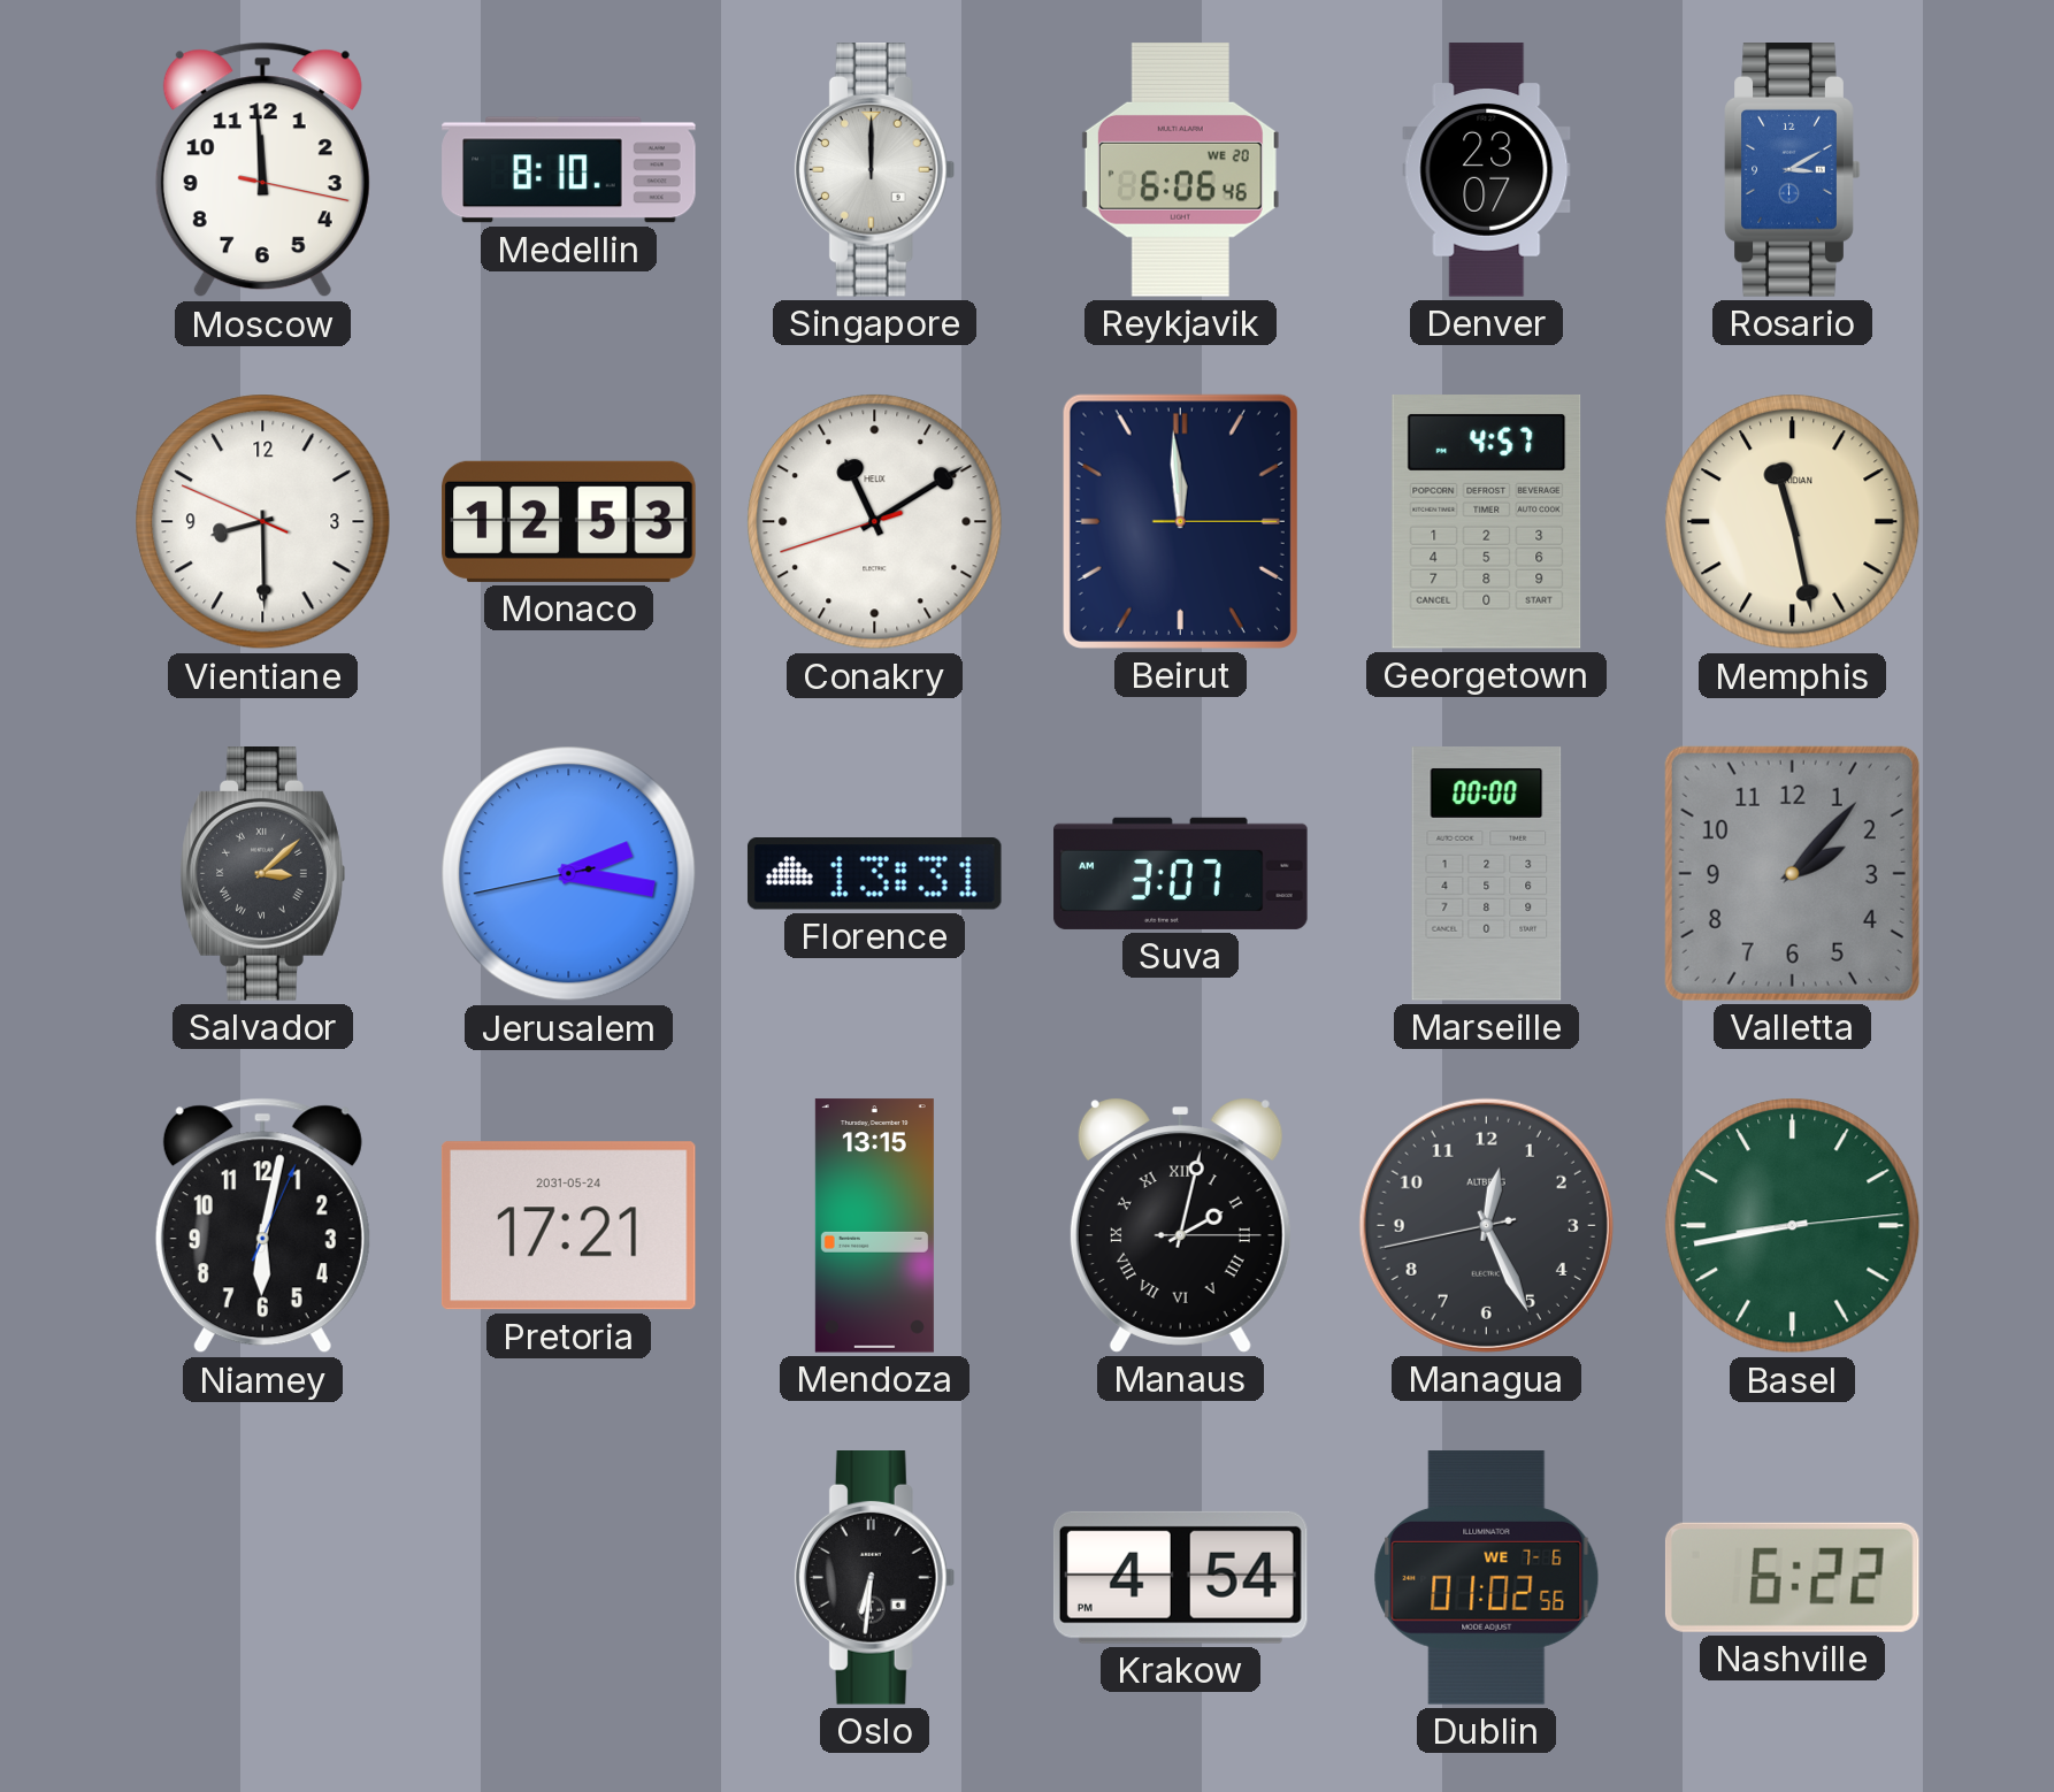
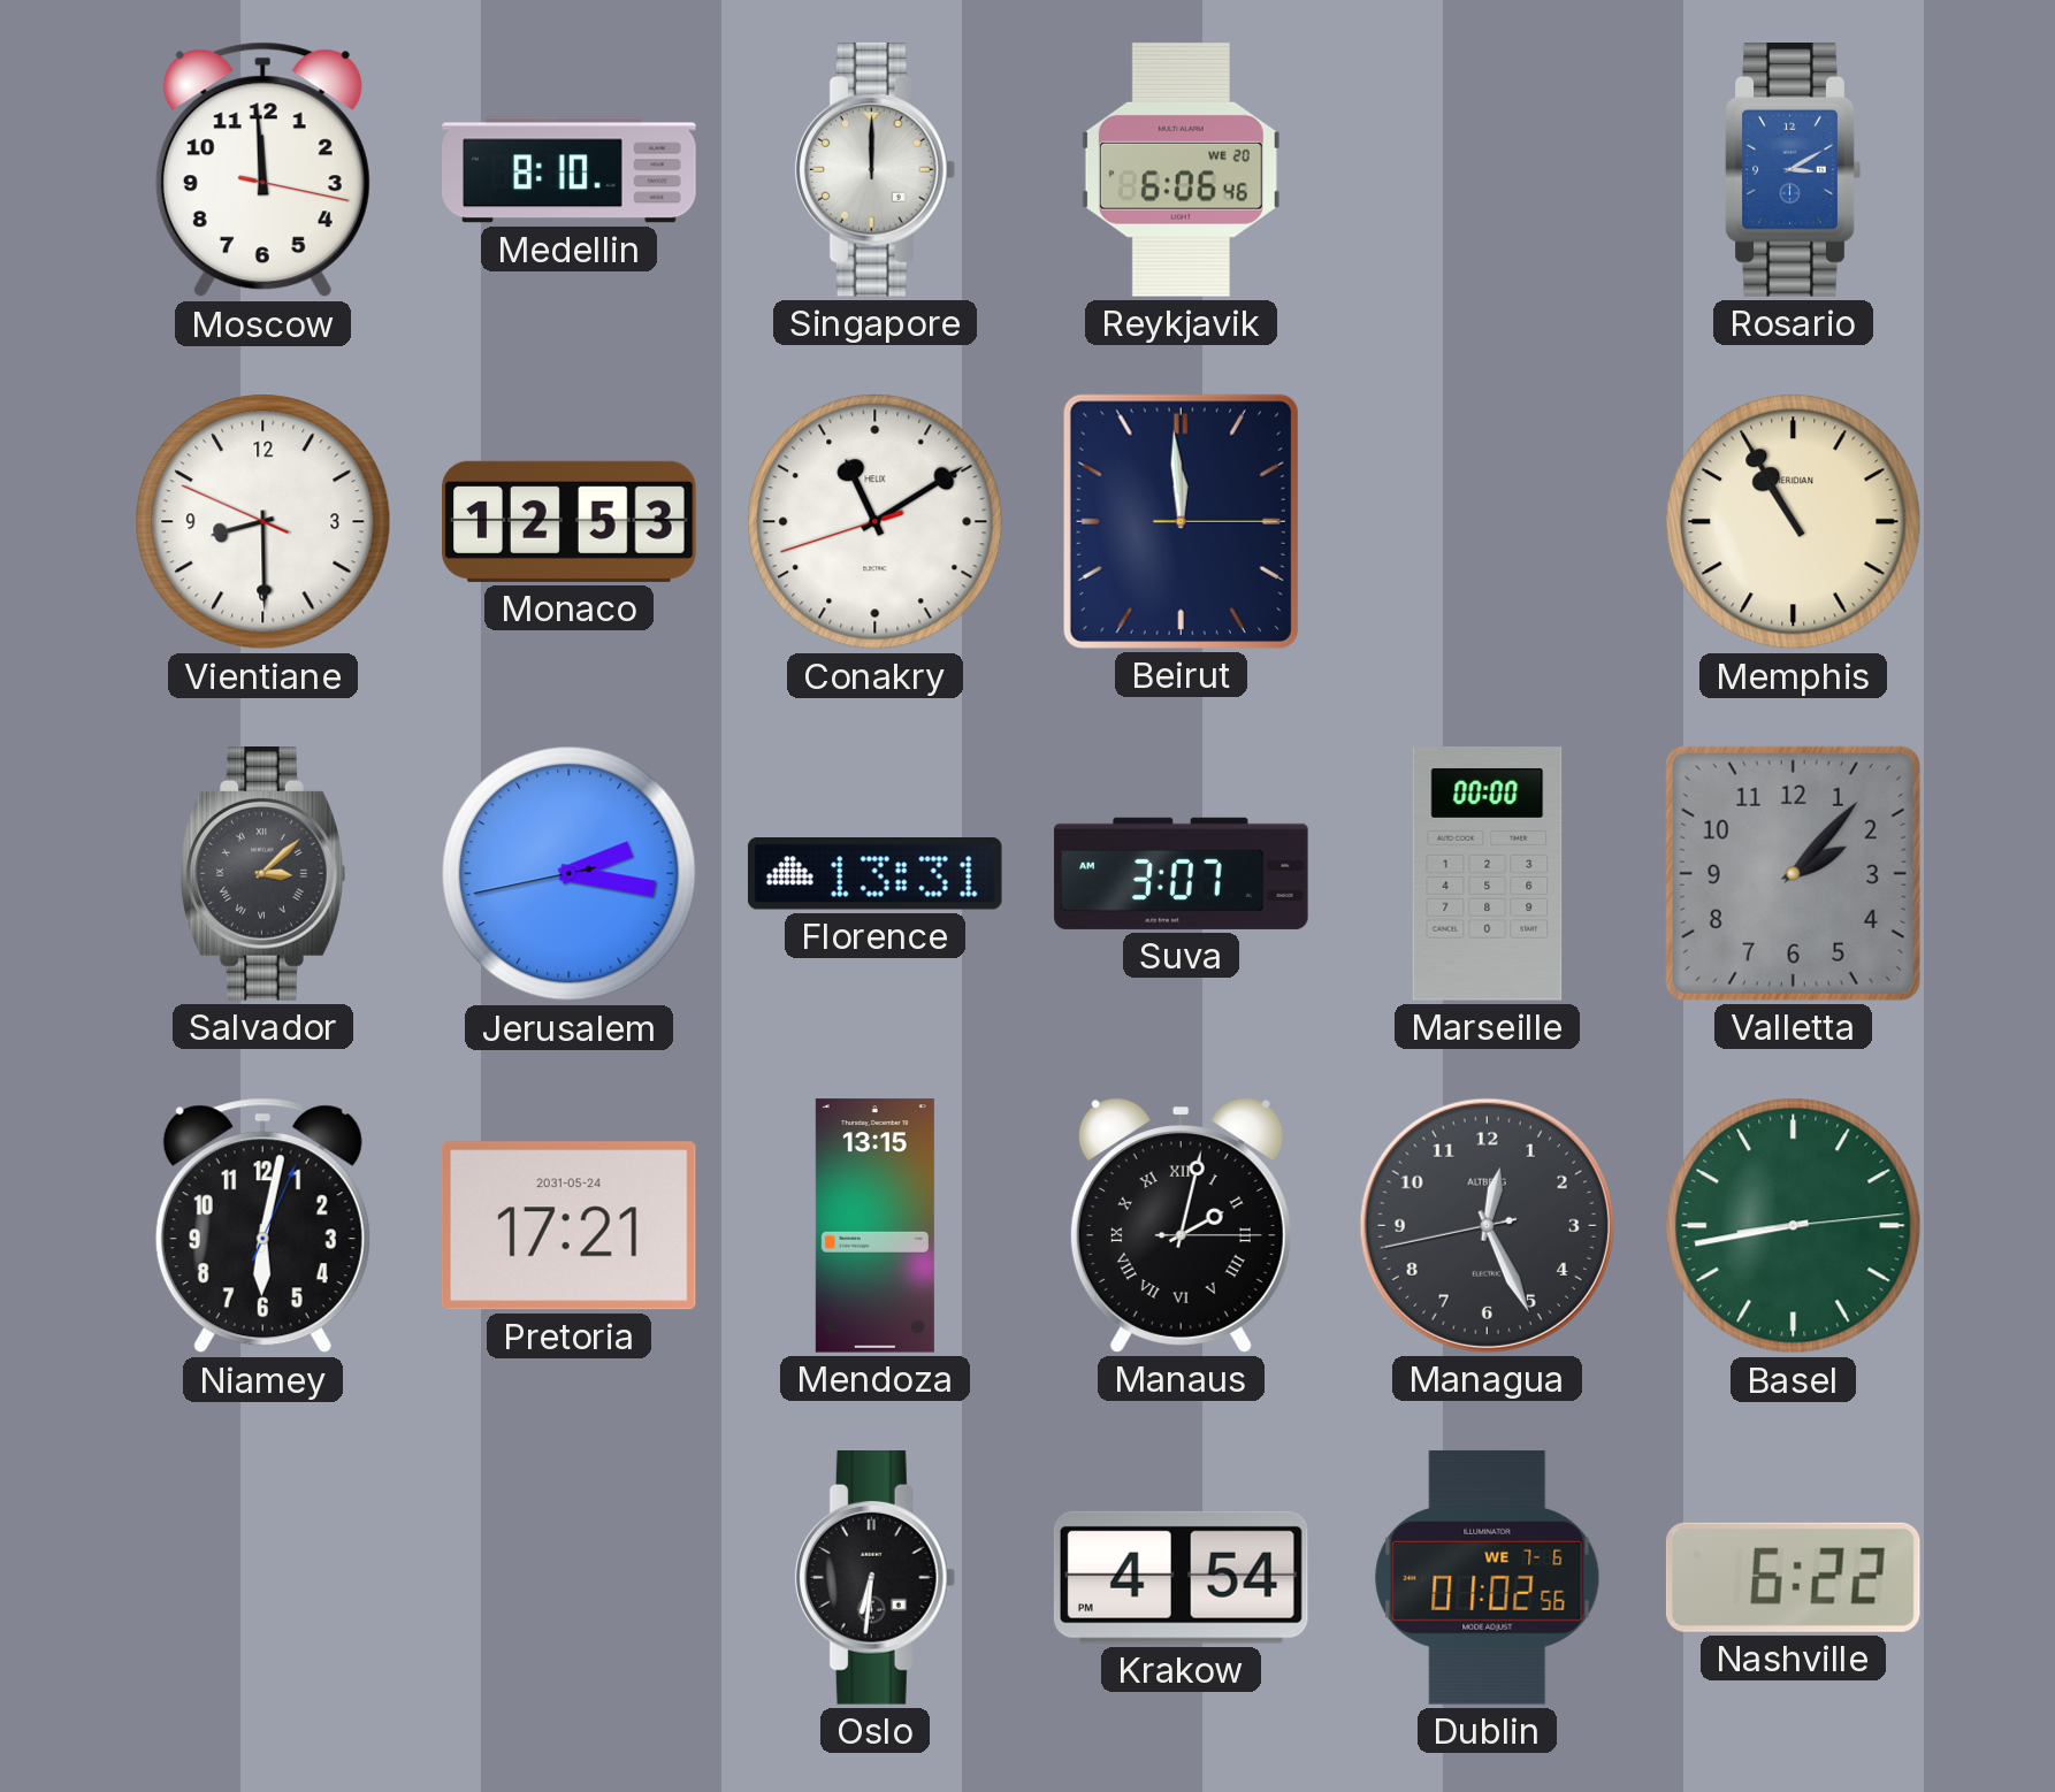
Denver: 23:07 -> none
Georgetown: 4:57 -> none
Memphis: 11:28 -> 10:55
